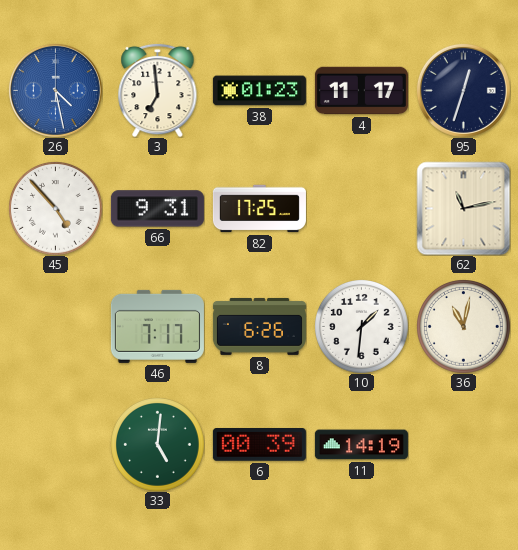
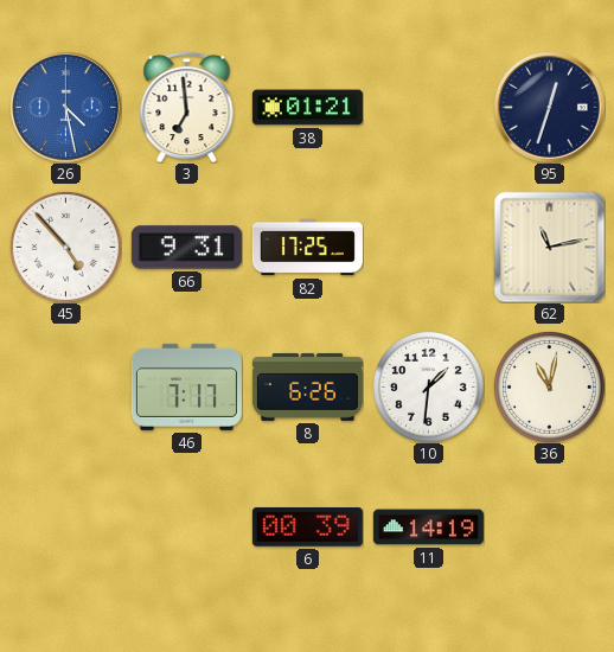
38: 01:23 -> 01:21
4: 11:17 -> none
33: 5:01 -> none
